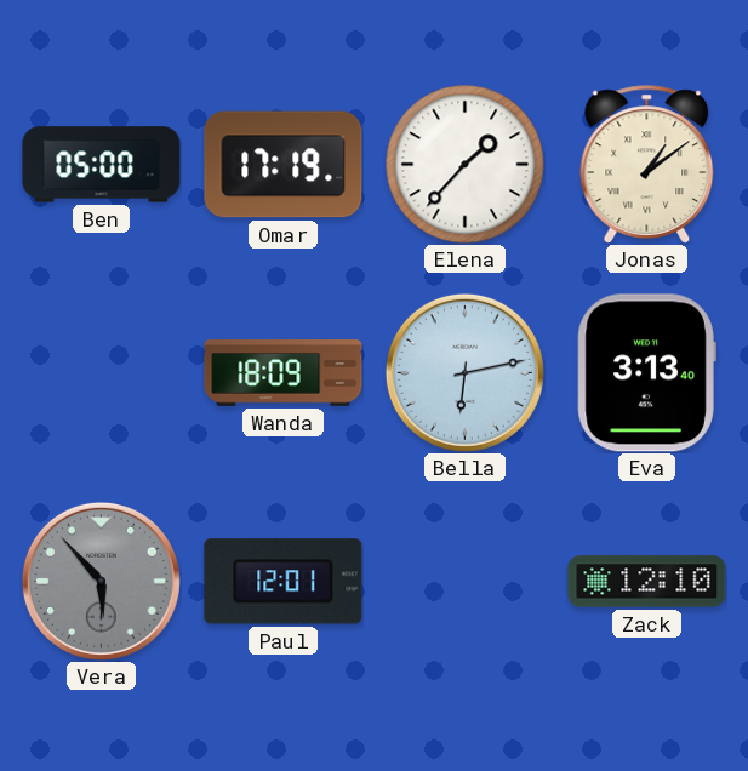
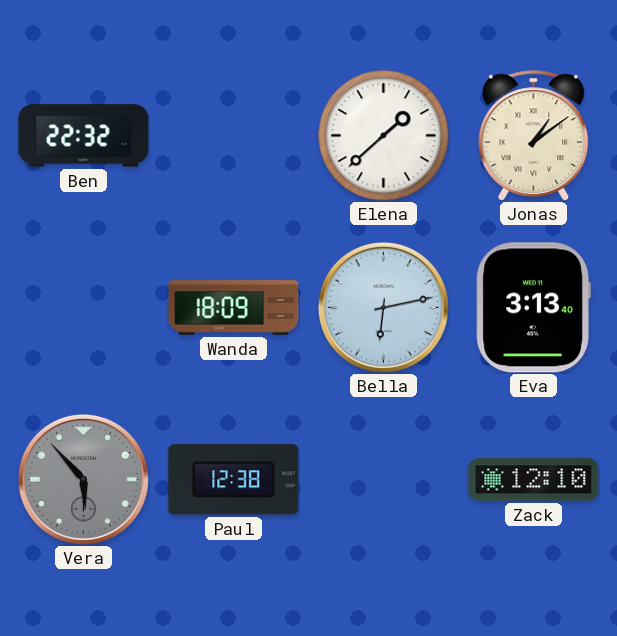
Ben: 05:00 -> 22:32
Omar: 17:19 -> none
Elena: 1:37 -> 1:38
Paul: 12:01 -> 12:38
